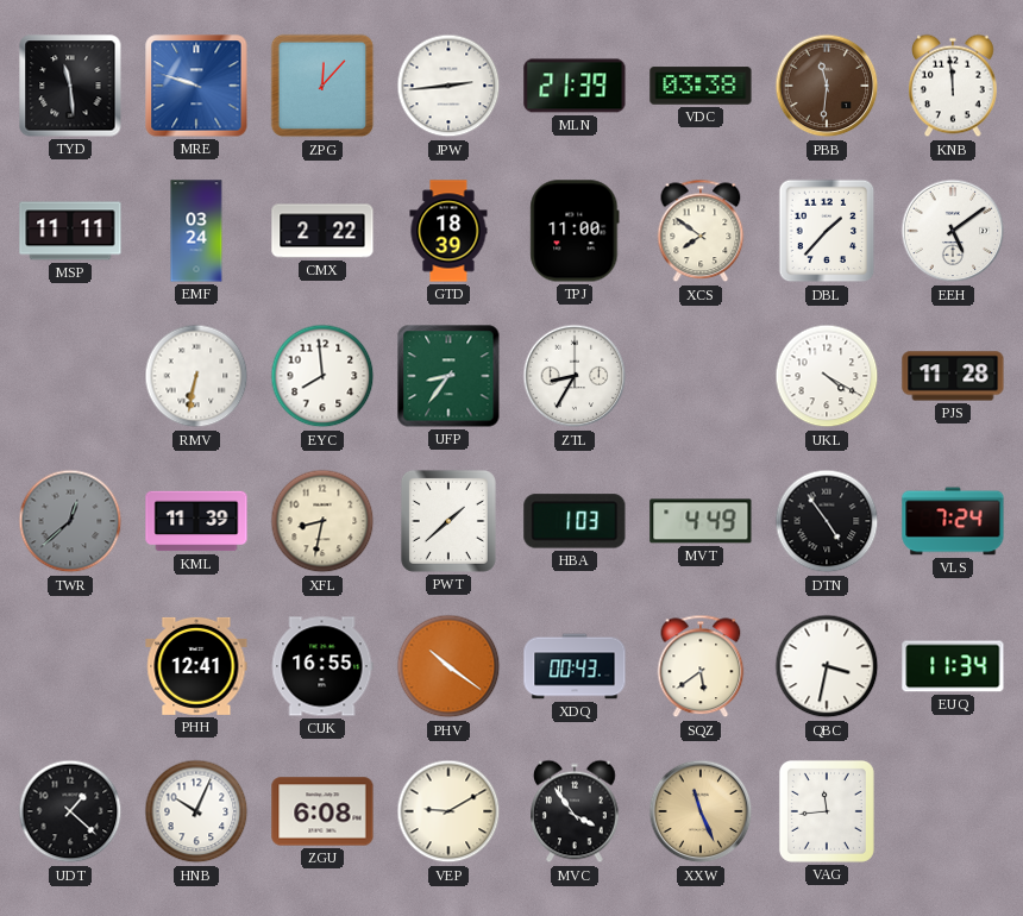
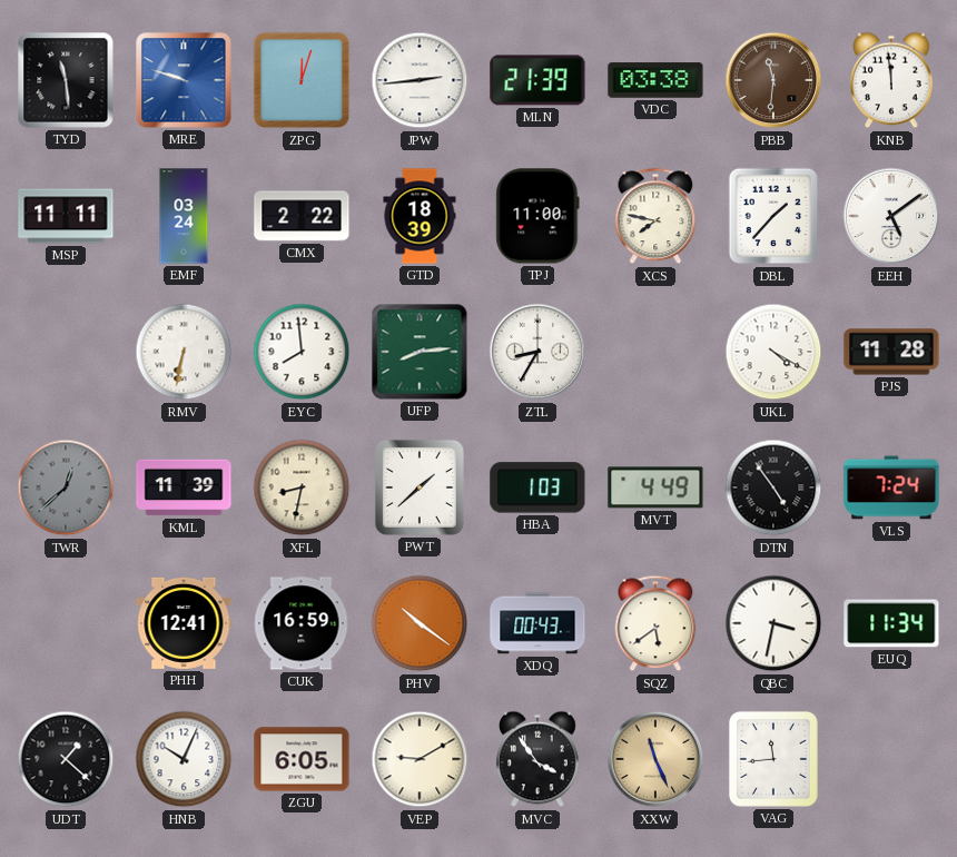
ZPG: 12:07 -> 12:03
XCS: 7:51 -> 7:47
UFP: 8:36 -> 8:14
CUK: 16:55 -> 16:59
ZGU: 6:08 -> 6:05
